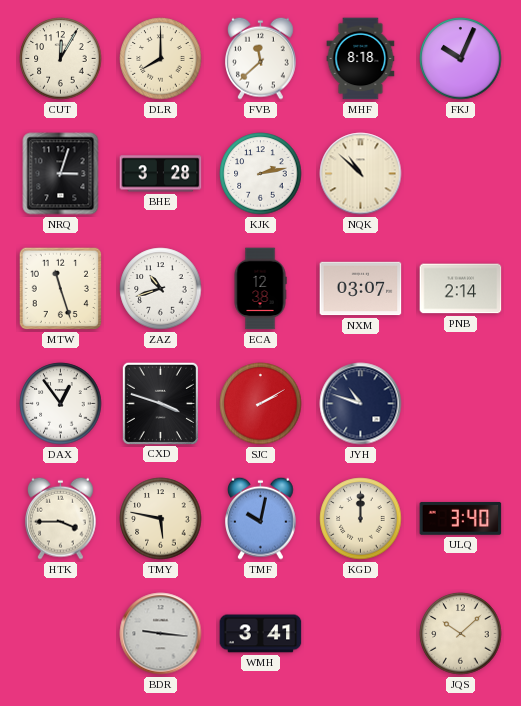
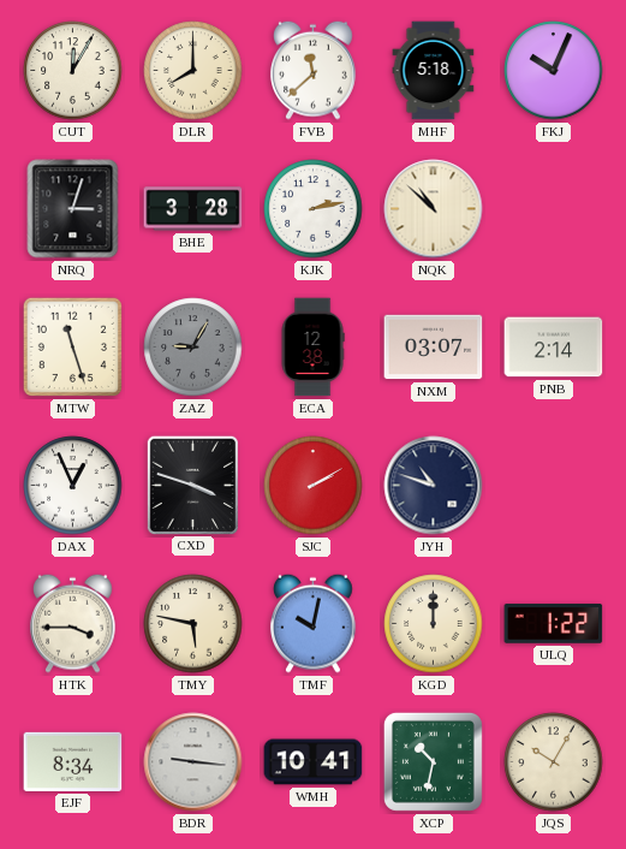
MHF: 8:18 -> 5:18
ZAZ: 10:42 -> 9:05
ZAZ dial: white -> grey
DAX: 12:54 -> 12:56
ULQ: 3:40 -> 1:22
EJF: none -> 8:34
WMH: 3:41 -> 10:41
XCP: none -> 10:32
JQS: 10:08 -> 10:05
